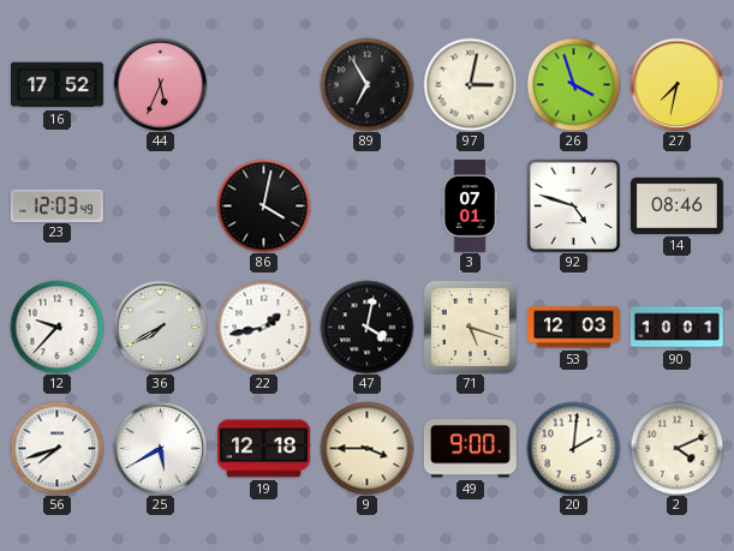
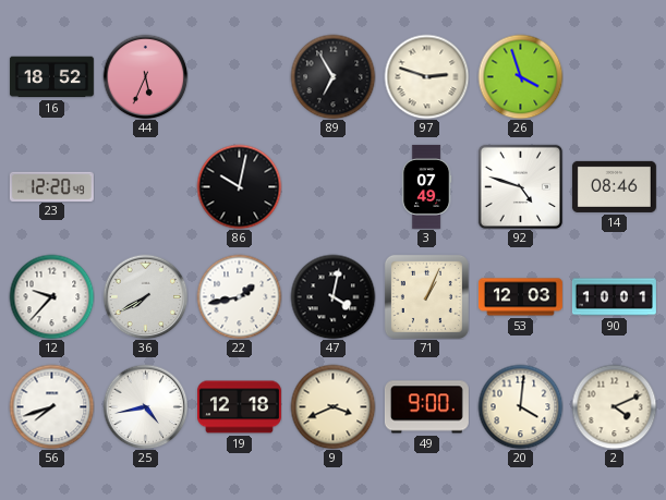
16: 17:52 -> 18:52
97: 3:02 -> 2:48
27: 7:32 -> none
23: 12:03 -> 12:20
86: 4:02 -> 10:02
3: 07:01 -> 07:49
71: 5:18 -> 1:04
25: 5:40 -> 4:43
9: 3:45 -> 3:41
20: 2:01 -> 4:01
